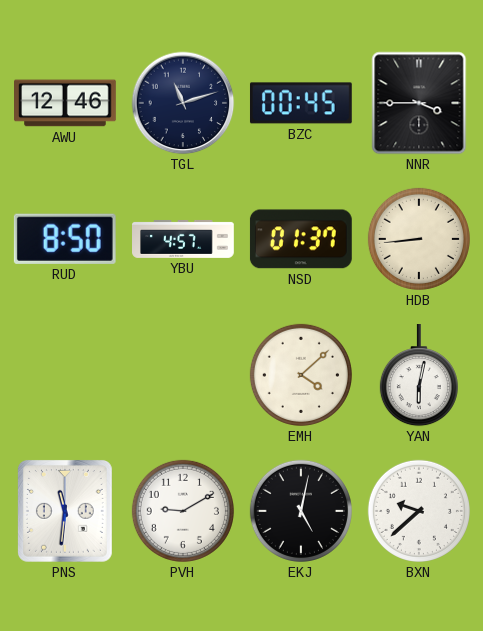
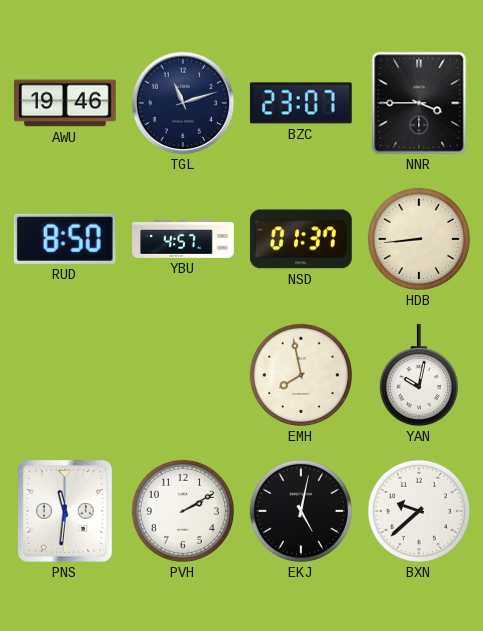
AWU: 12:46 -> 19:46
BZC: 00:45 -> 23:07
EMH: 4:08 -> 7:58
YAN: 6:02 -> 10:02
PVH: 9:10 -> 2:10
